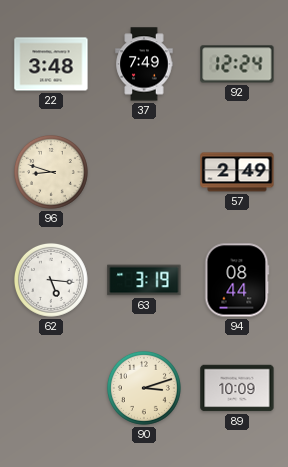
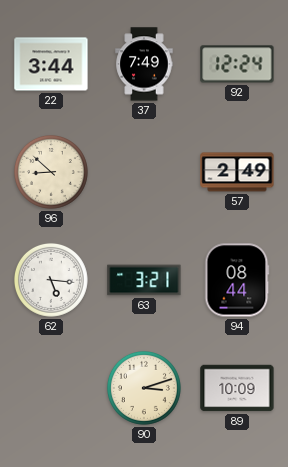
22: 3:48 -> 3:44
96: 8:48 -> 8:52
63: 3:19 -> 3:21
